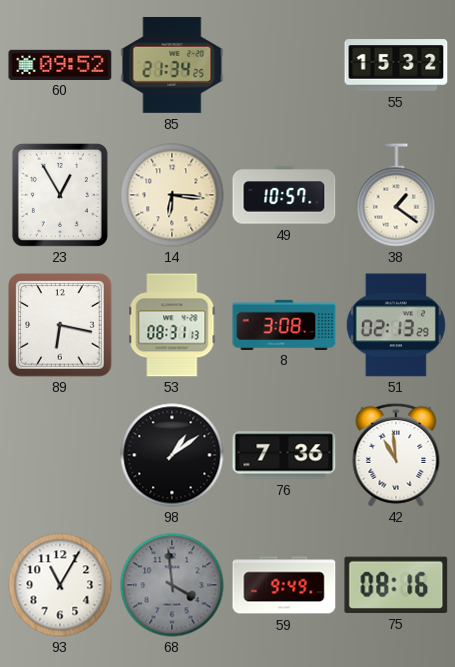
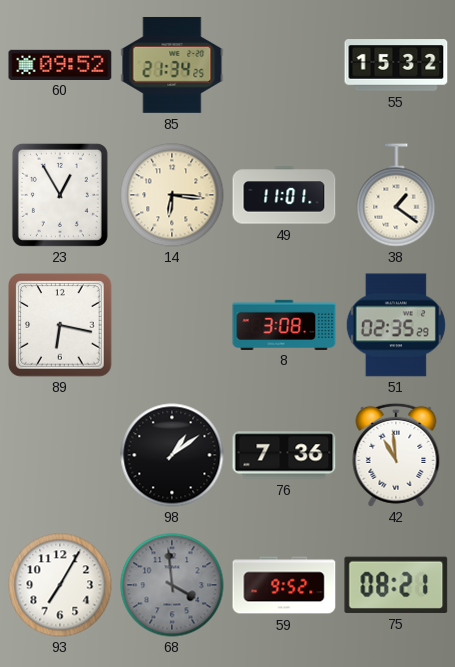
49: 10:57 -> 11:01
53: 08:31 -> none
51: 02:13 -> 02:35
93: 11:05 -> 7:05
59: 9:49 -> 9:52
75: 08:16 -> 08:21
